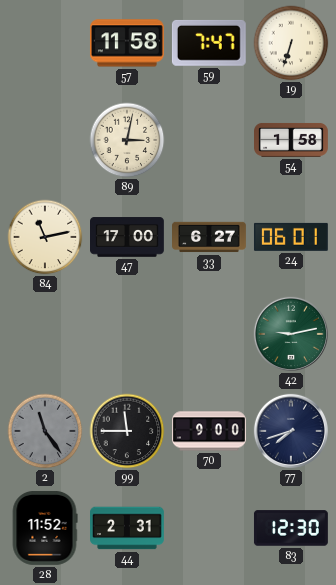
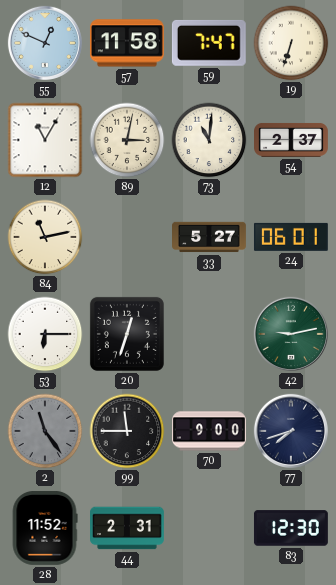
55: none -> 12:49
12: none -> 11:05
73: none -> 11:01
54: 1:58 -> 2:37
47: 17:00 -> none
33: 6:27 -> 5:27
53: none -> 6:15
20: none -> 12:33
